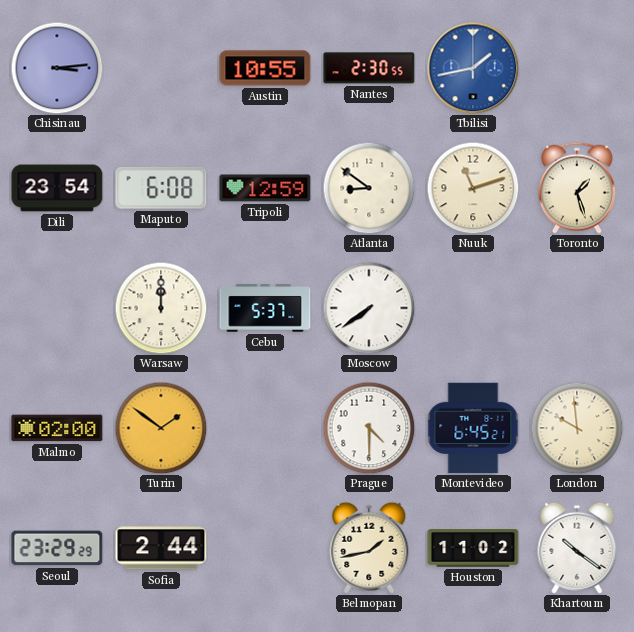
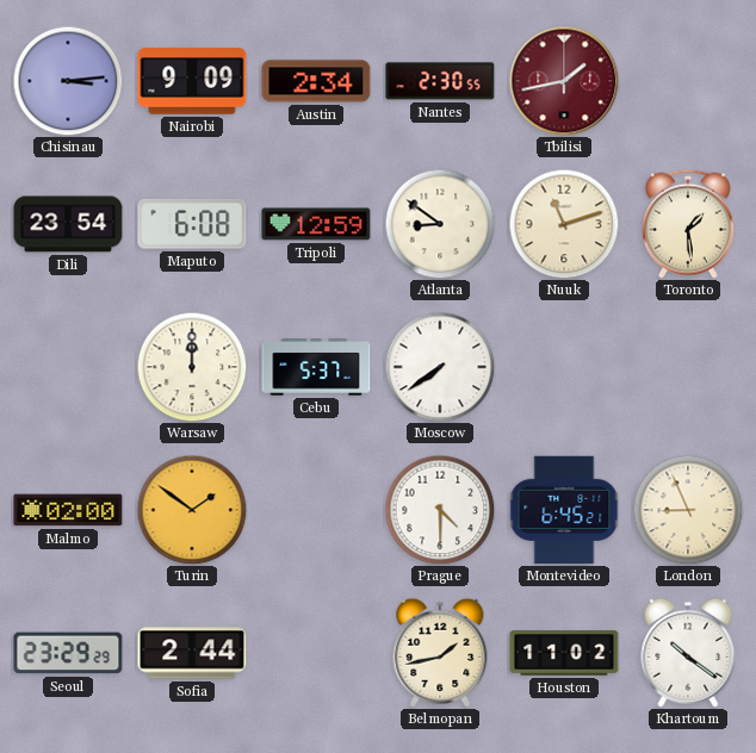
Nairobi: none -> 9:09
Austin: 10:55 -> 2:34
Tbilisi dial: blue -> burgundy
Toronto: 1:27 -> 1:29
London: 9:59 -> 8:56
